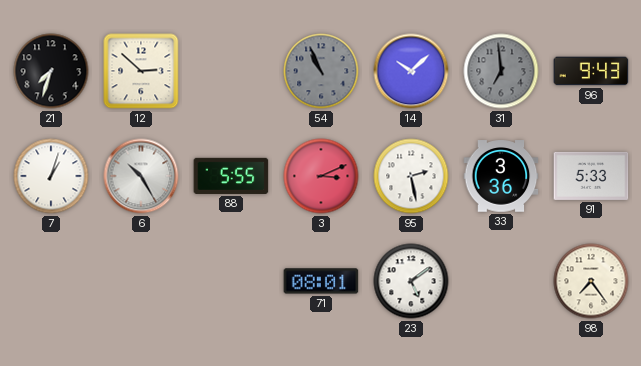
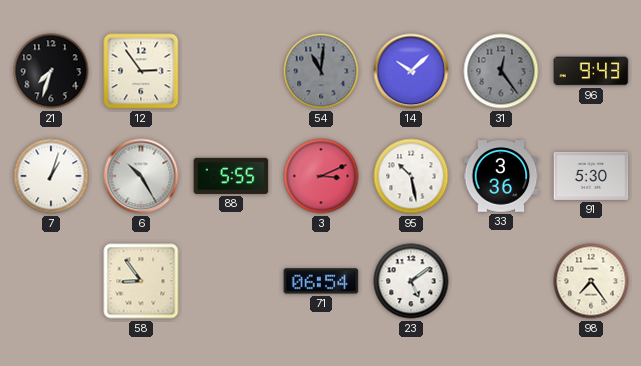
12: 2:52 -> 2:54
54: 10:56 -> 11:01
31: 6:59 -> 12:24
95: 2:28 -> 10:28
91: 5:33 -> 5:30
58: none -> 8:54
71: 08:01 -> 06:54
